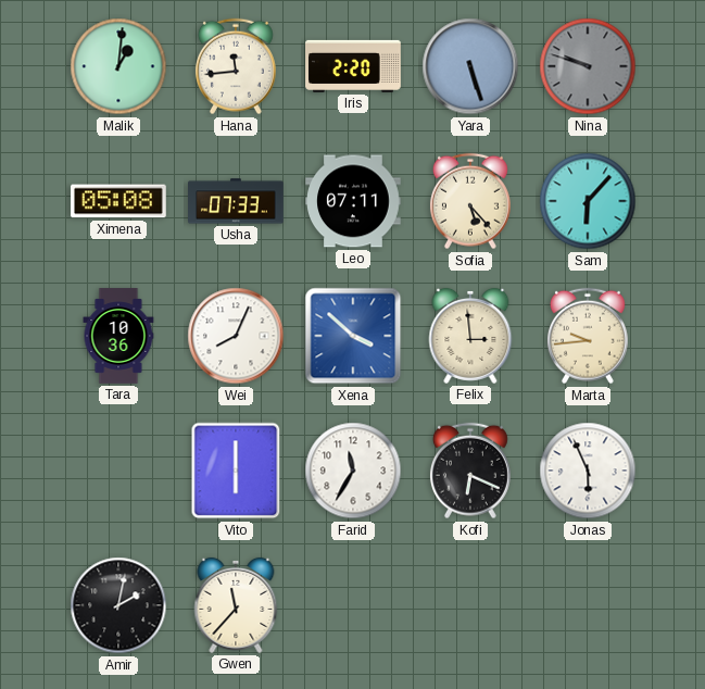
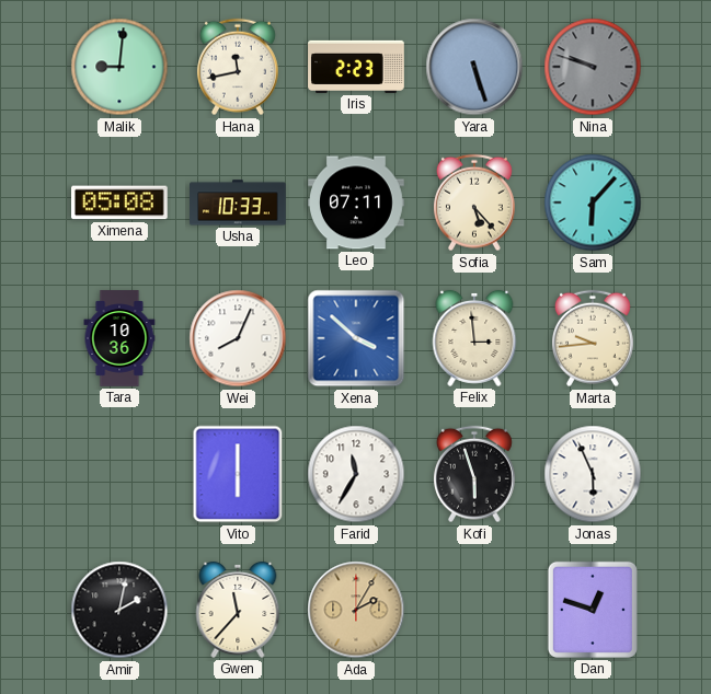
Malik: 1:01 -> 9:01
Hana: 11:44 -> 11:43
Iris: 2:20 -> 2:23
Usha: 07:33 -> 10:33
Kofi: 6:19 -> 5:57
Ada: none -> 2:05
Dan: none -> 12:48
